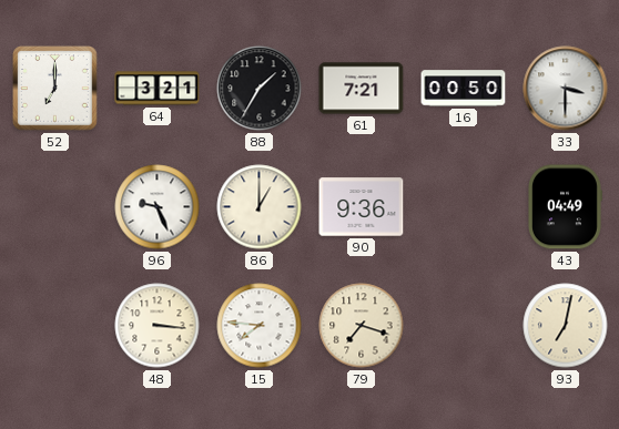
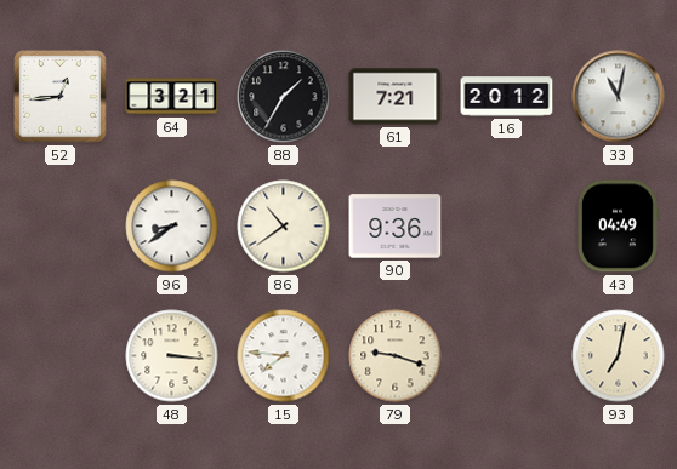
52: 7:00 -> 12:44
16: 00:50 -> 20:12
33: 3:30 -> 11:02
96: 9:26 -> 8:39
86: 1:00 -> 10:39
79: 7:18 -> 9:18
